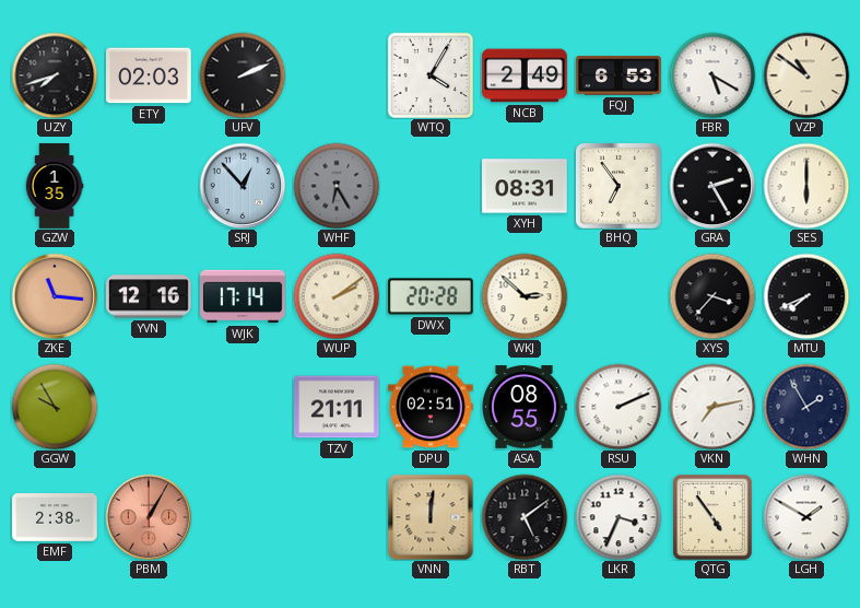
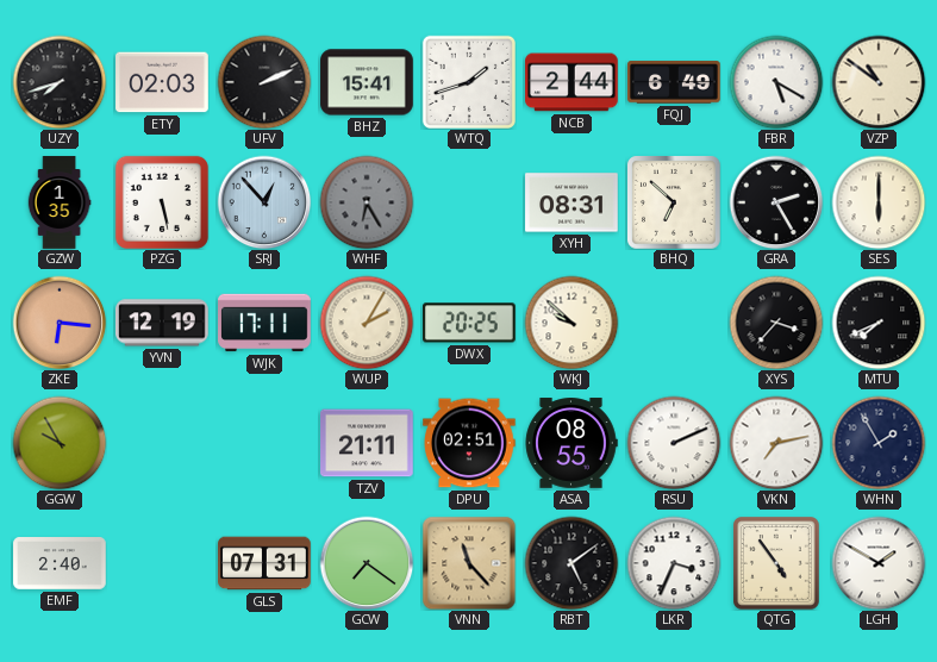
BHZ: none -> 15:41
WTQ: 4:05 -> 1:42
NCB: 2:49 -> 2:44
FQJ: 6:53 -> 6:49
PZG: none -> 5:28
BHQ: 6:54 -> 6:52
ZKE: 11:16 -> 6:16
YVN: 12:16 -> 12:19
WJK: 17:14 -> 17:11
WUP: 2:09 -> 2:05
DWX: 20:28 -> 20:25
WKJ: 2:52 -> 9:52
EMF: 2:38 -> 2:40
PBM: 1:05 -> none
GLS: none -> 07:31
GCW: none -> 7:21
VNN: 12:01 -> 11:23
